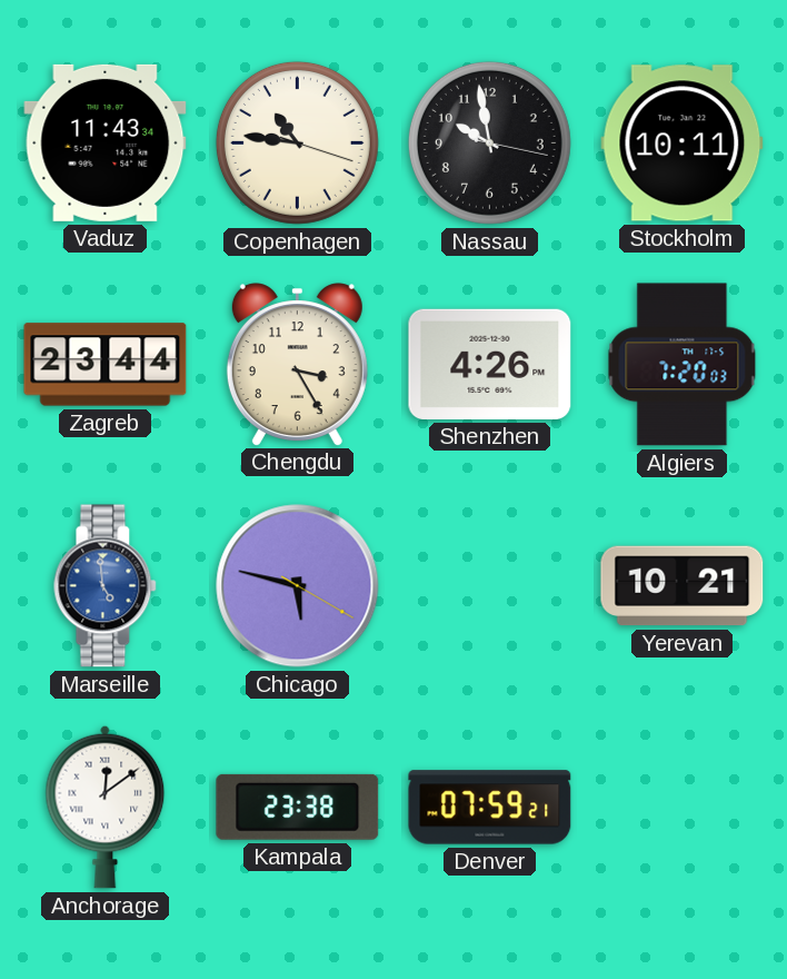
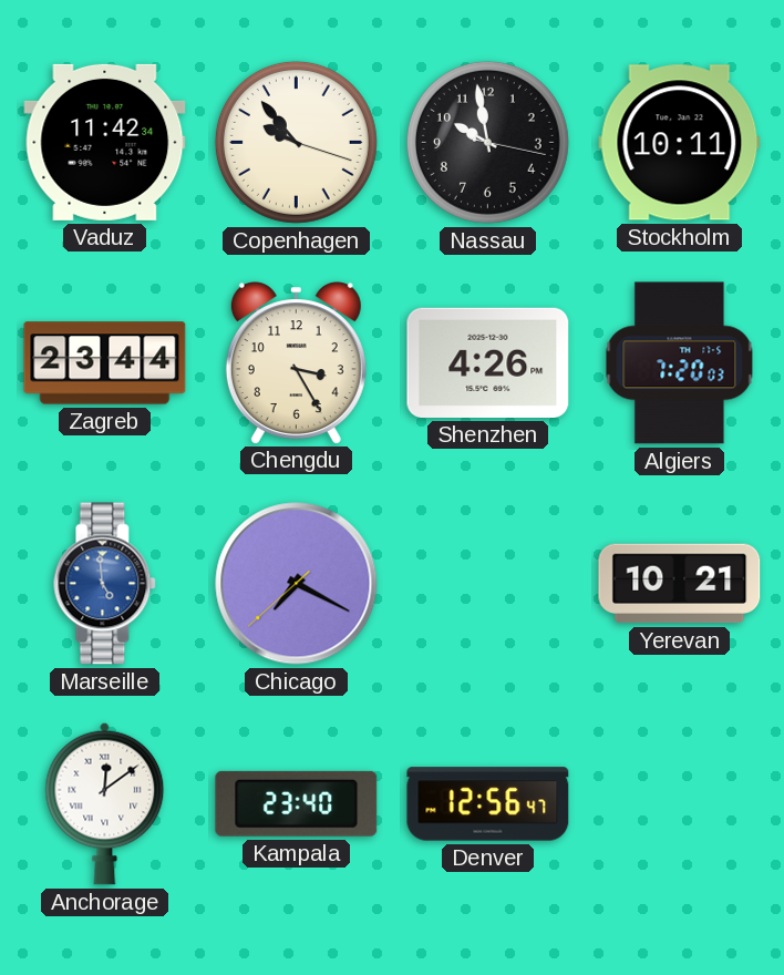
Vaduz: 11:43 -> 11:42
Copenhagen: 10:46 -> 9:53
Chicago: 5:47 -> 7:19
Kampala: 23:38 -> 23:40
Denver: 07:59 -> 12:56
